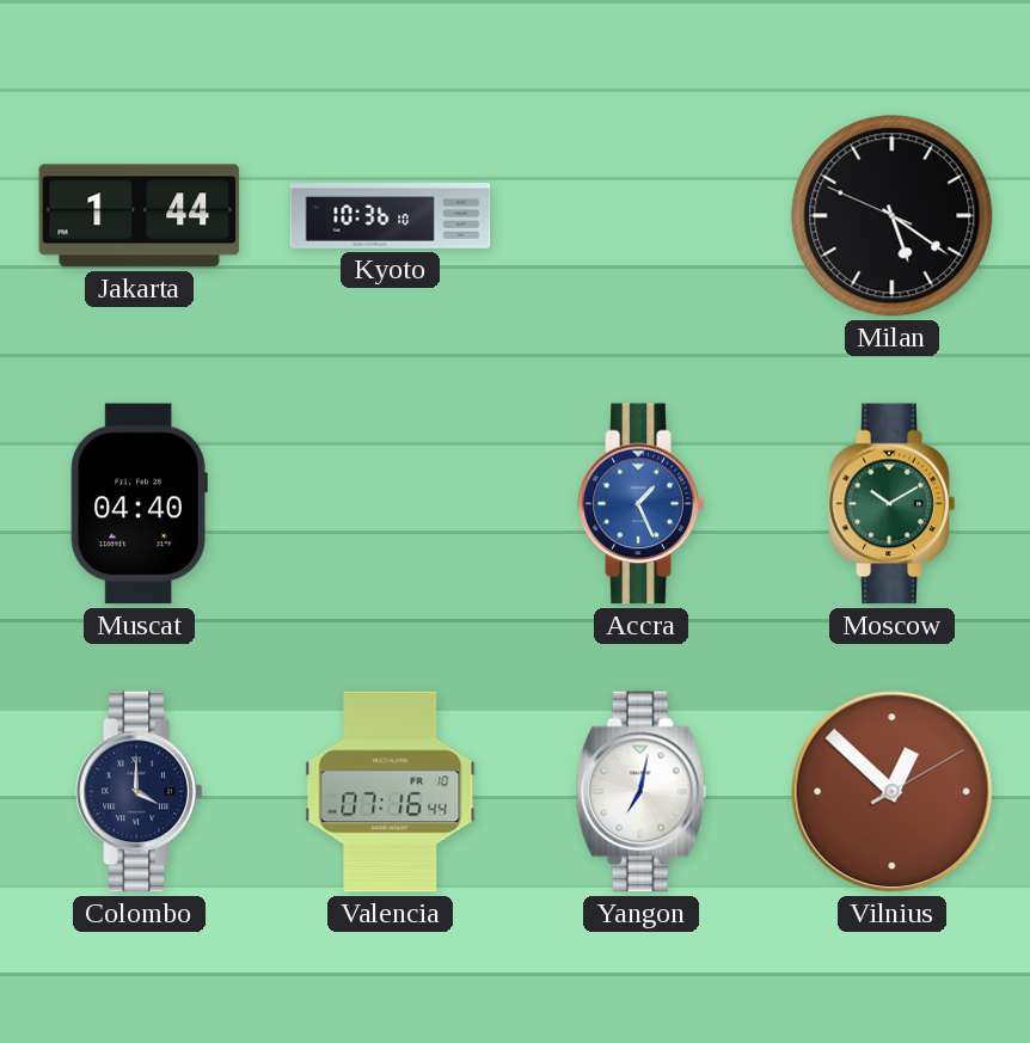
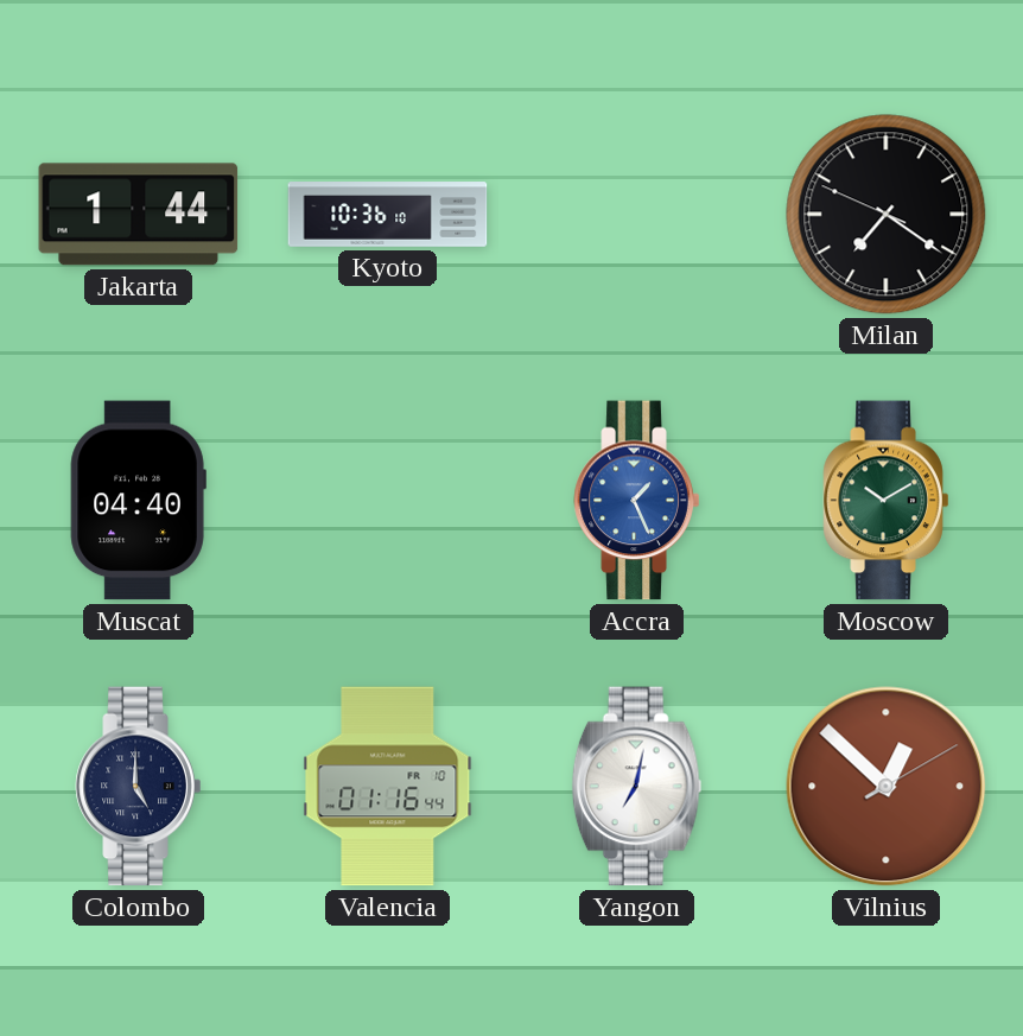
Milan: 5:20 -> 7:20
Colombo: 4:00 -> 5:00
Valencia: 07:16 -> 01:16
